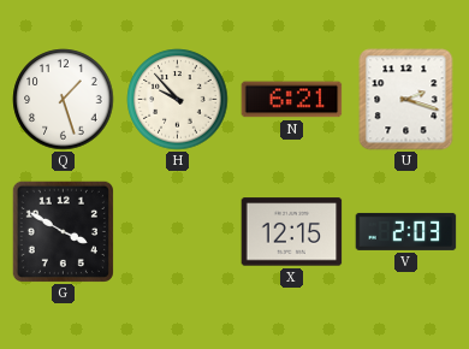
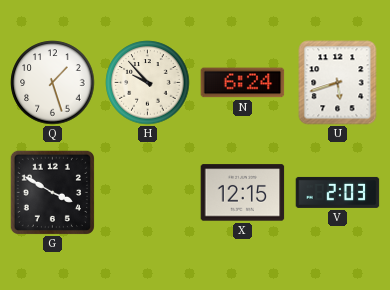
N: 6:21 -> 6:24
U: 2:18 -> 5:42
